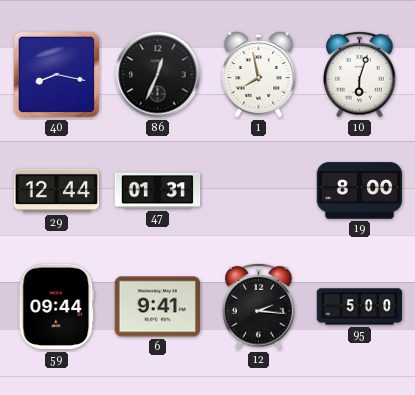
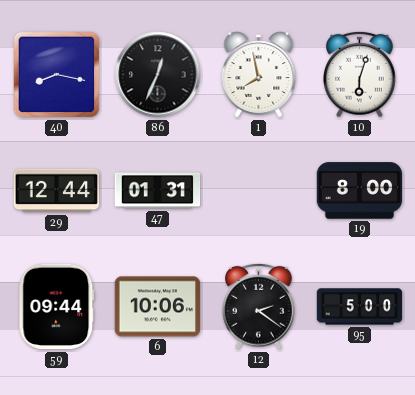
6: 9:41 -> 10:06
12: 2:16 -> 2:21
